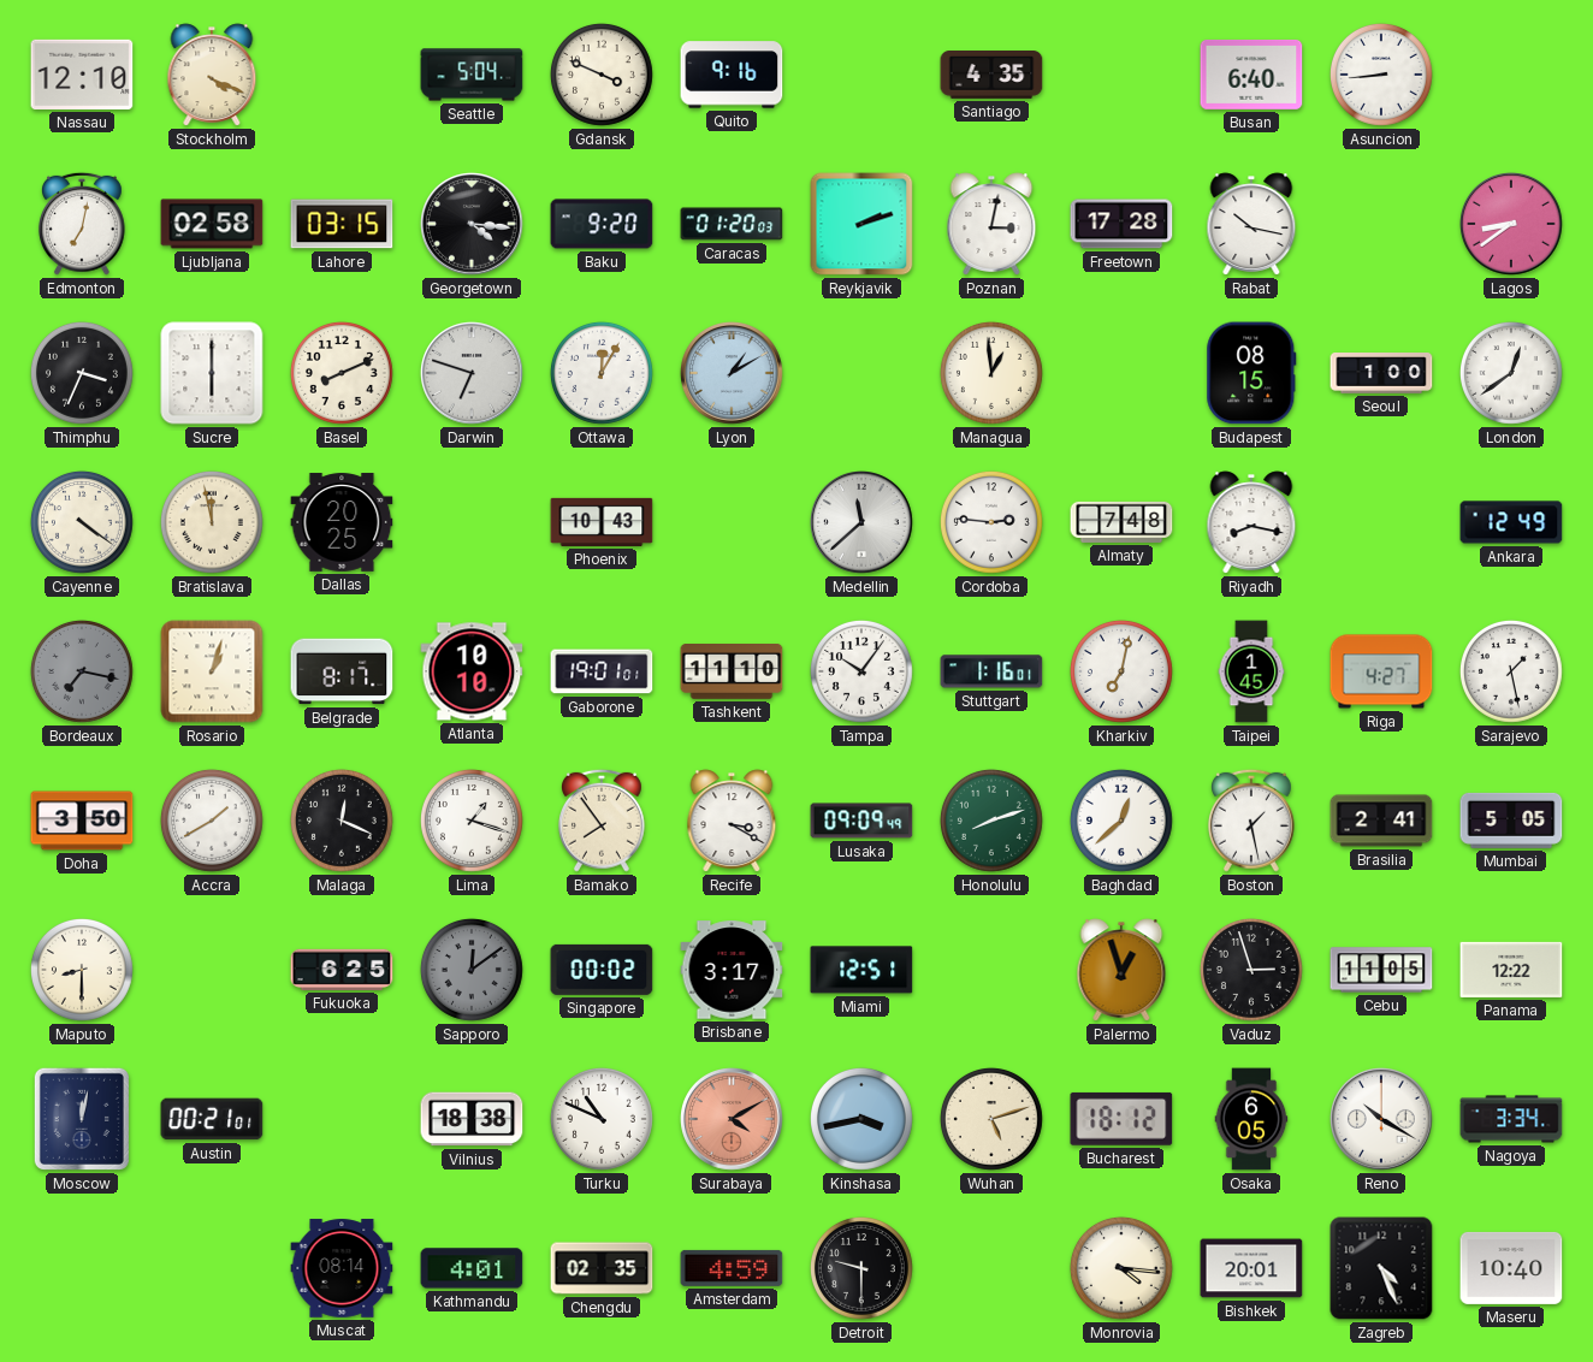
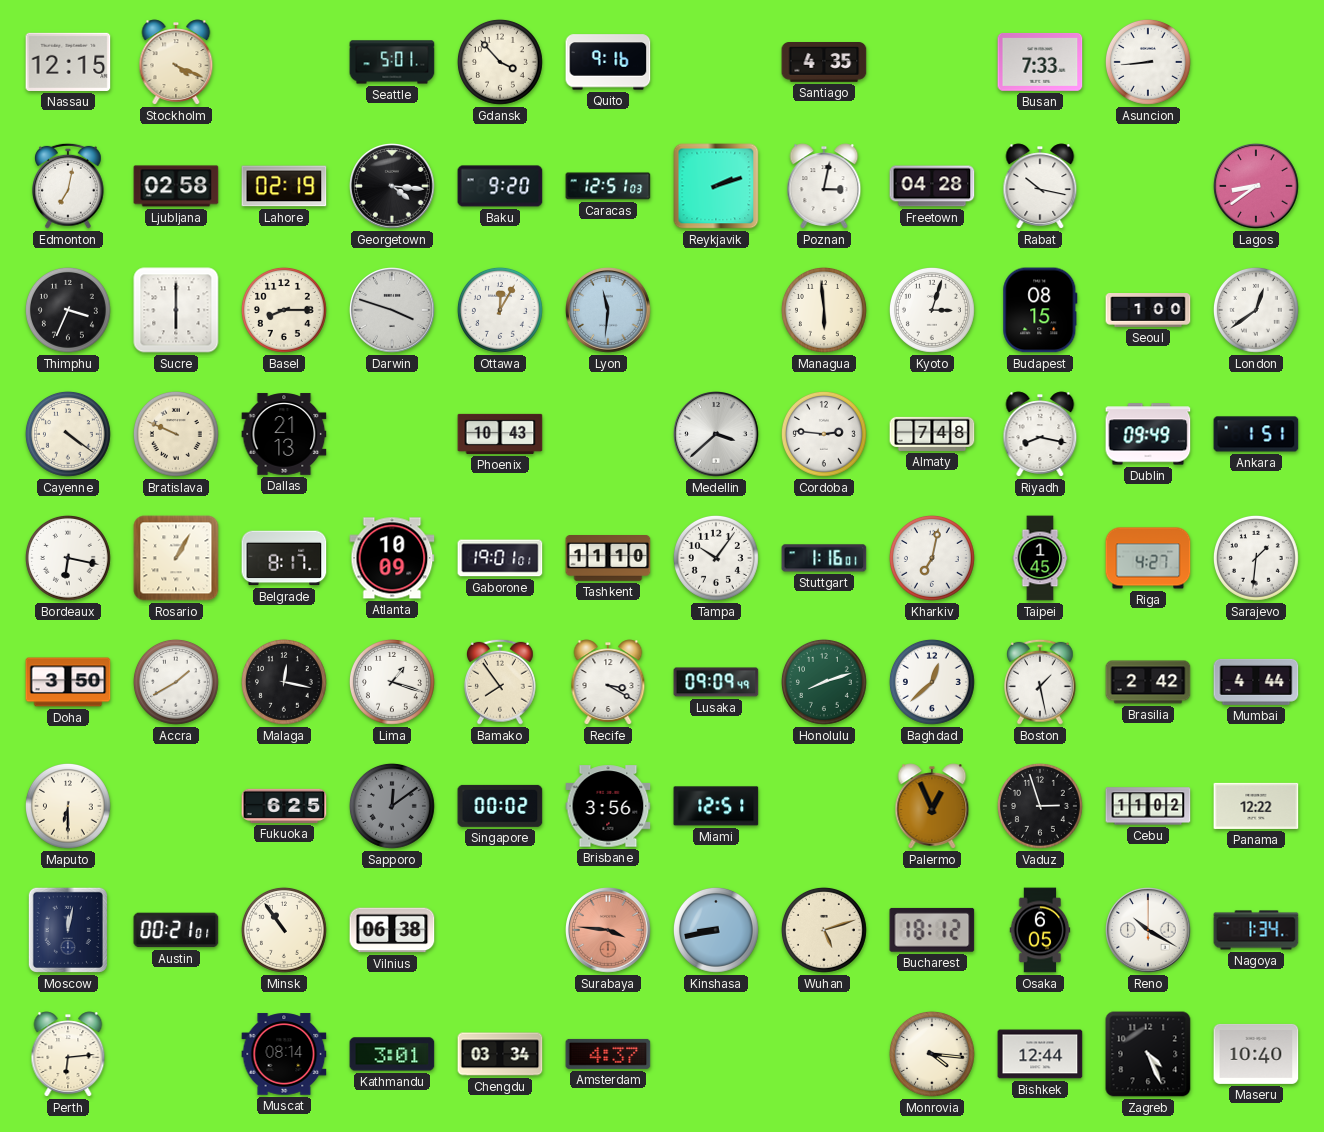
Nassau: 12:10 -> 12:15
Seattle: 5:04 -> 5:01
Gdansk: 3:49 -> 3:53
Busan: 6:40 -> 7:33
Lahore: 03:15 -> 02:19
Caracas: 01:20 -> 12:51
Freetown: 17:28 -> 04:28
Basel: 8:11 -> 8:15
Darwin: 6:48 -> 3:48
Lyon: 1:10 -> 11:31
Managua: 12:59 -> 5:59
Kyoto: none -> 3:03
Bratislava: 11:58 -> 9:49
Dallas: 20:25 -> 21:13
Medellin: 11:38 -> 3:38
Dublin: none -> 09:49
Ankara: 12:49 -> 1:51
Bordeaux: 7:17 -> 6:17
Bordeaux dial: grey -> white
Rosario: 1:03 -> 1:05
Atlanta: 10:10 -> 10:09
Sarajevo: 1:28 -> 1:31
Malaga: 12:19 -> 12:17
Brasilia: 2:41 -> 2:42
Mumbai: 5:05 -> 4:44
Maputo: 8:30 -> 6:30
Brisbane: 3:17 -> 3:56
Palermo: 12:57 -> 12:56
Cebu: 11:05 -> 11:02
Minsk: none -> 10:54
Vilnius: 18:38 -> 06:38
Turku: 10:49 -> none
Surabaya: 4:10 -> 3:46
Kinshasa: 3:43 -> 8:43
Nagoya: 3:34 -> 1:34
Perth: none -> 6:14
Kathmandu: 4:01 -> 3:01
Chengdu: 02:35 -> 03:34
Amsterdam: 4:59 -> 4:37
Detroit: 9:30 -> none
Bishkek: 20:01 -> 12:44
